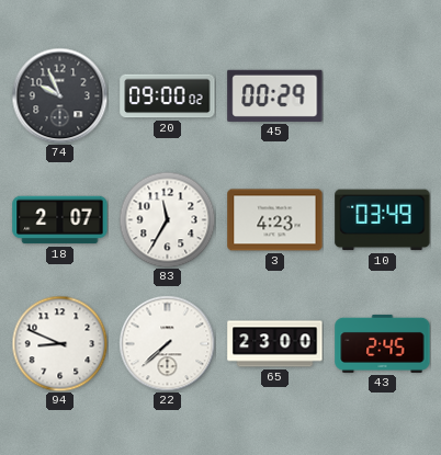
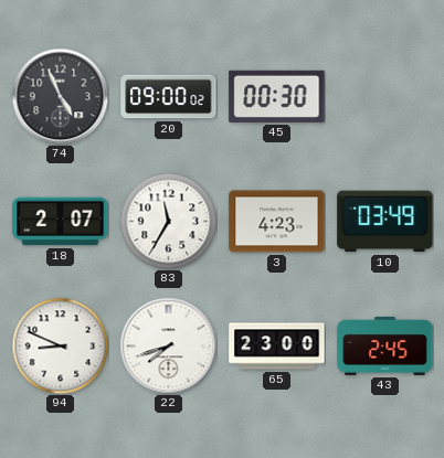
74: 9:56 -> 4:56
45: 00:29 -> 00:30
22: 7:38 -> 7:42
